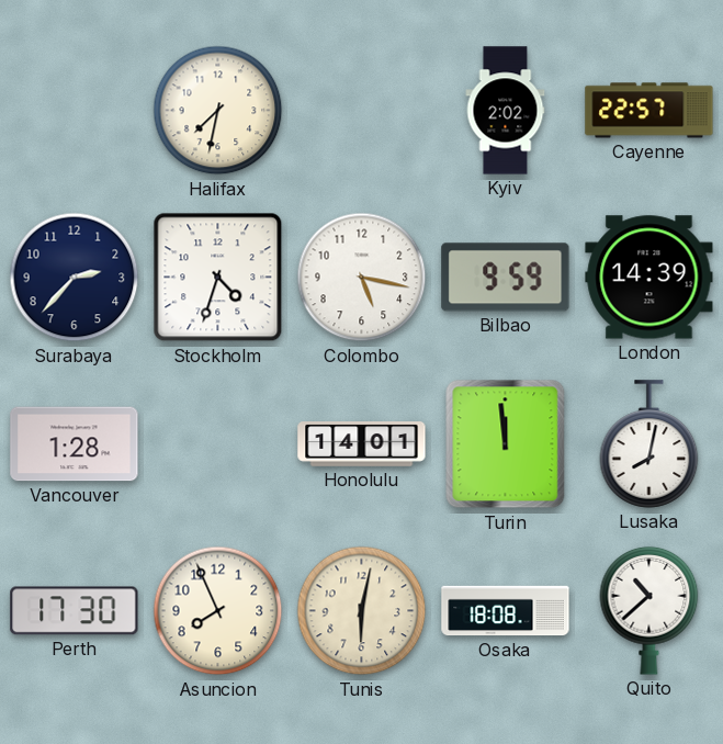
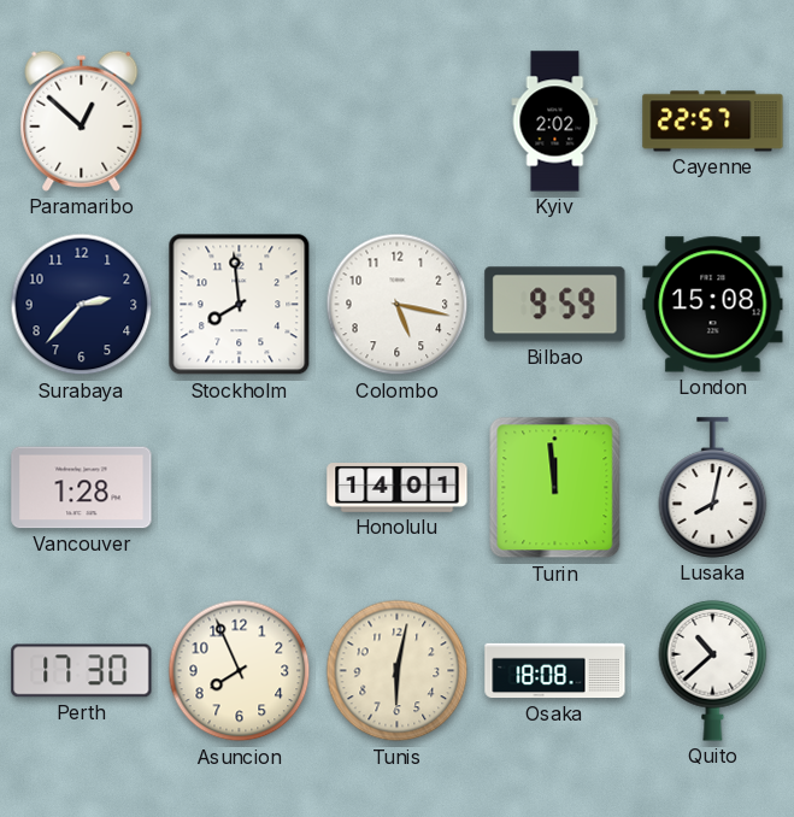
Paramaribo: none -> 12:52
Halifax: 7:32 -> none
Stockholm: 4:33 -> 7:59
London: 14:39 -> 15:08
